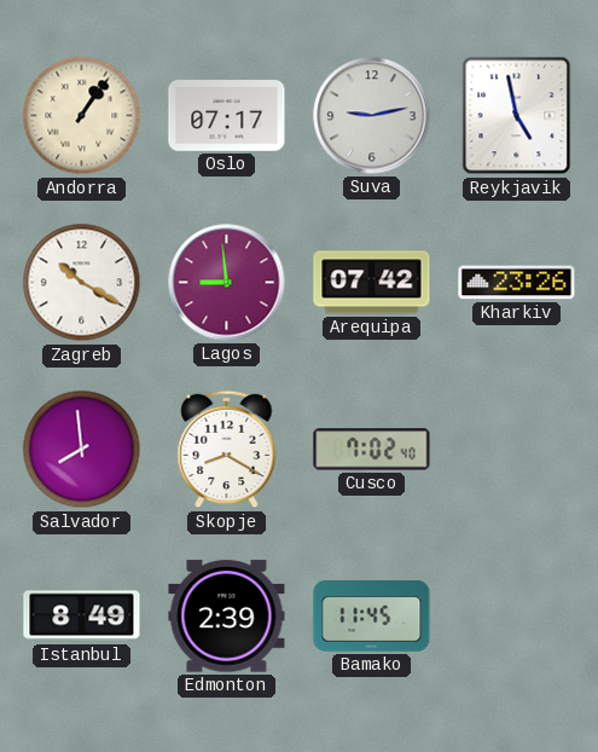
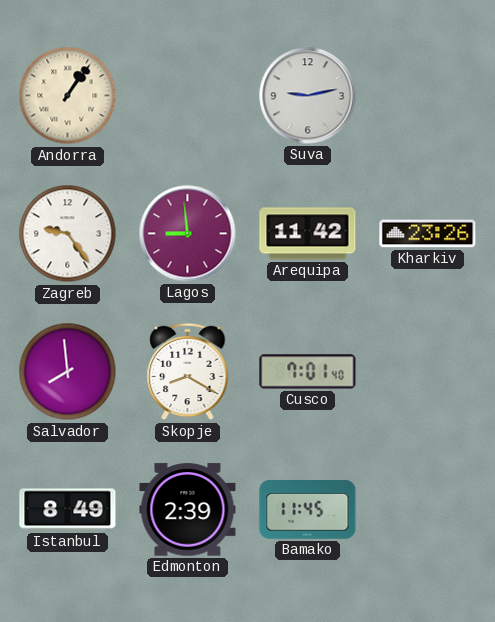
Oslo: 07:17 -> none
Reykjavik: 4:58 -> none
Zagreb: 10:20 -> 9:24
Arequipa: 07:42 -> 11:42
Cusco: 7:02 -> 7:01
